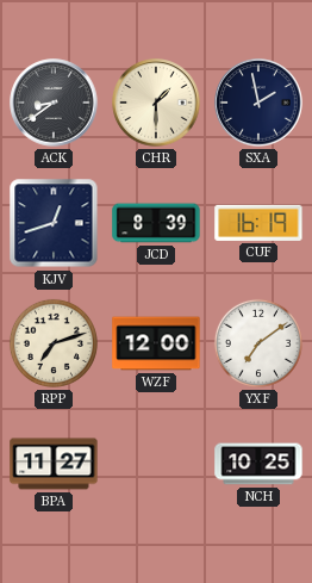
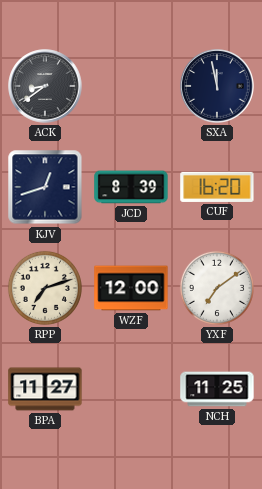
CHR: 1:30 -> none
SXA: 1:58 -> 11:58
CUF: 16:19 -> 16:20
NCH: 10:25 -> 11:25
